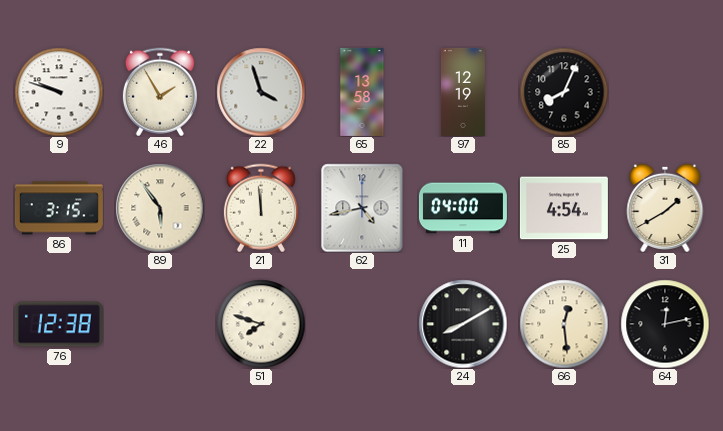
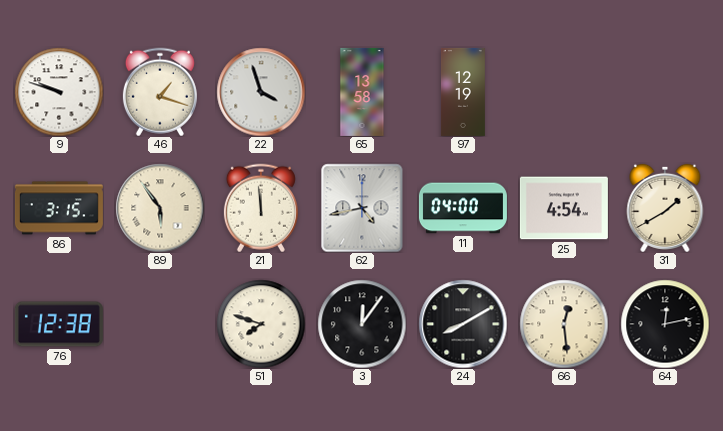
46: 1:55 -> 1:18
85: 8:04 -> none
3: none -> 12:06
